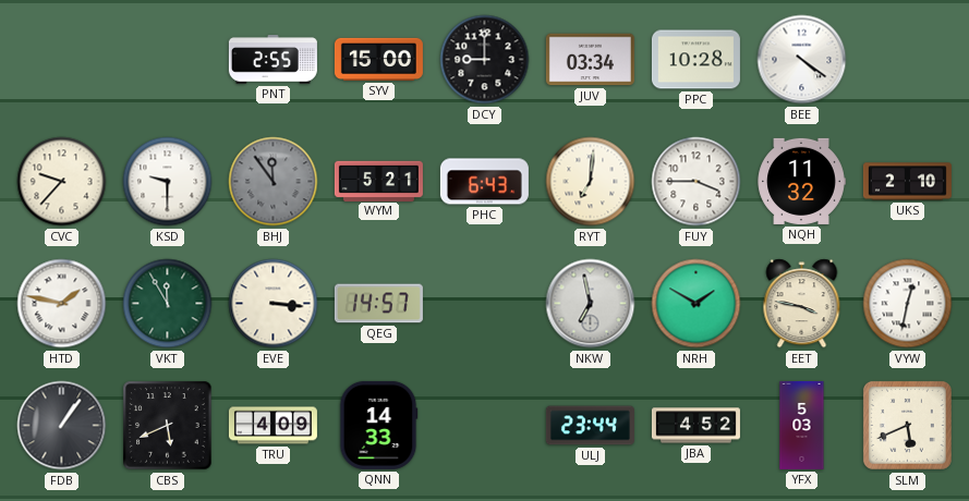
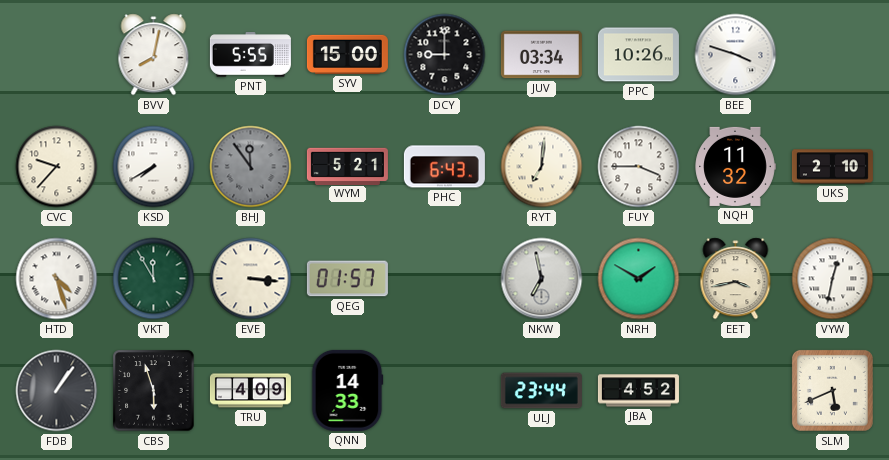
BVV: none -> 8:02
PNT: 2:55 -> 5:55
PPC: 10:28 -> 10:26
BEE: 4:21 -> 3:48
KSD: 9:30 -> 7:40
HTD: 1:47 -> 4:27
QEG: 14:57 -> 01:57
EET: 3:47 -> 3:43
CBS: 5:41 -> 5:57
YFX: 5:03 -> none
